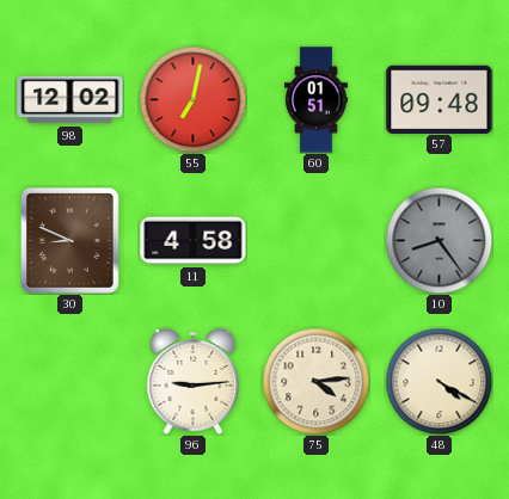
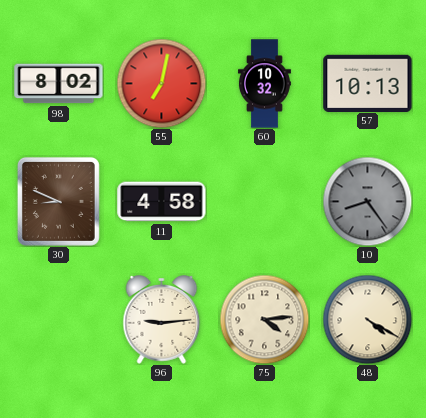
98: 12:02 -> 8:02
60: 01:51 -> 10:32
57: 09:48 -> 10:13
